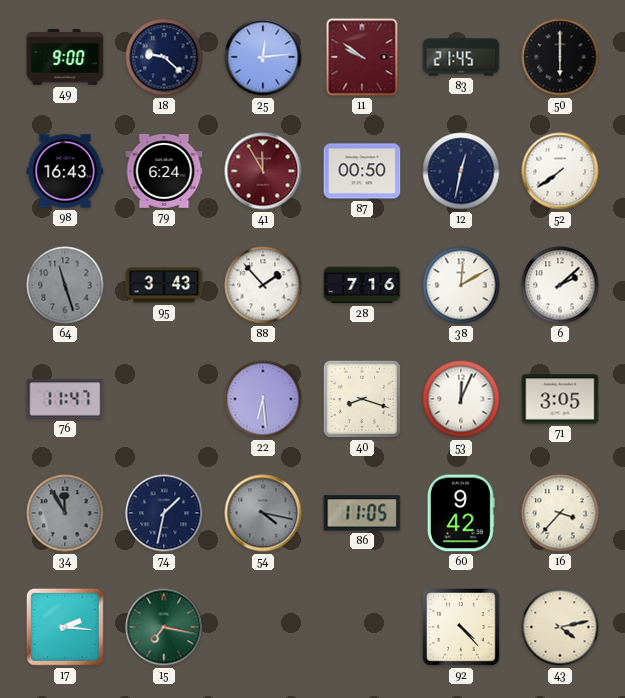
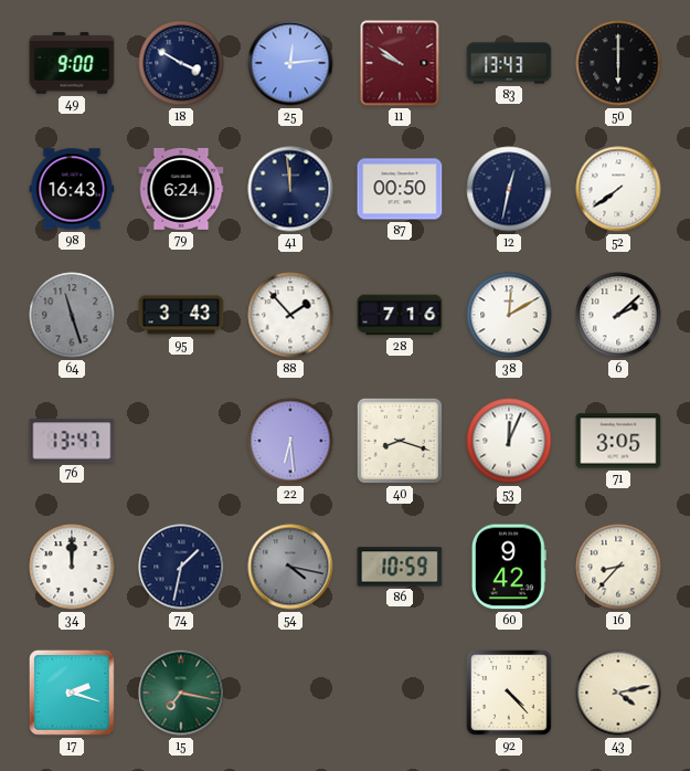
18: 9:22 -> 3:50
83: 21:45 -> 13:43
41: 11:55 -> 11:59
41 dial: burgundy -> navy
76: 11:47 -> 13:47
34: 11:55 -> 12:00
34 dial: grey -> white
86: 11:05 -> 10:59
16: 3:37 -> 8:37
17: 2:16 -> 2:18
